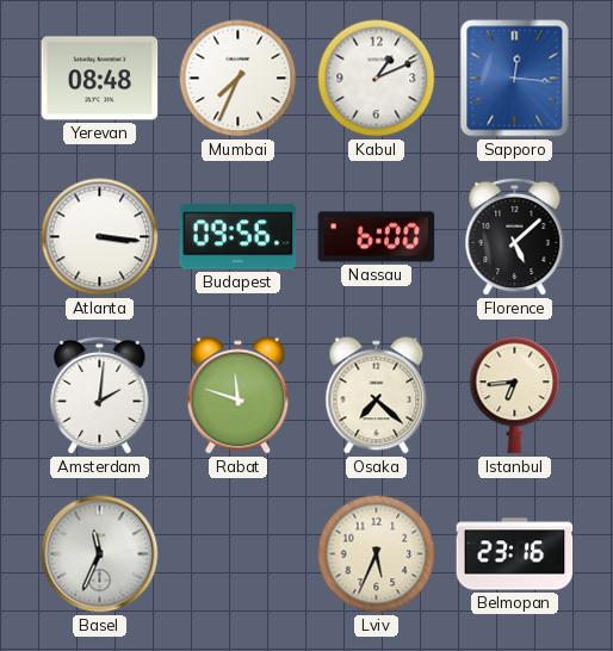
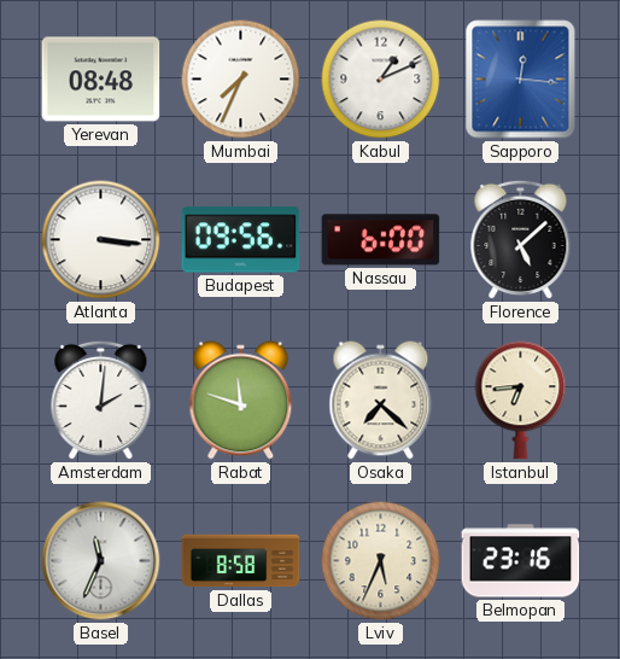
Dallas: none -> 8:58
